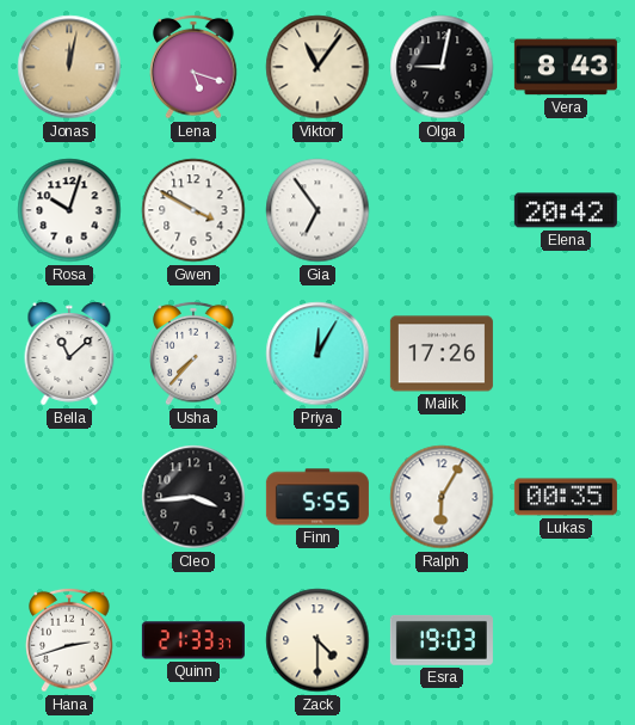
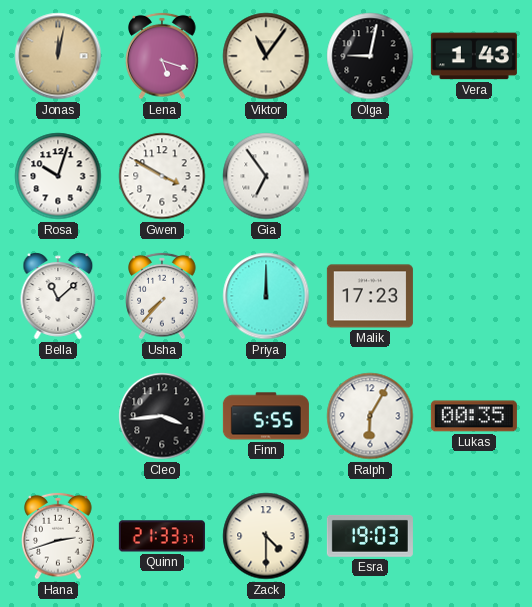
Vera: 8:43 -> 1:43
Elena: 20:42 -> none
Priya: 12:05 -> 12:00
Malik: 17:26 -> 17:23
